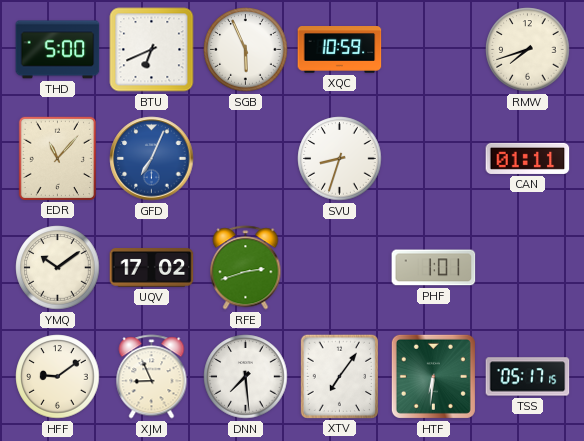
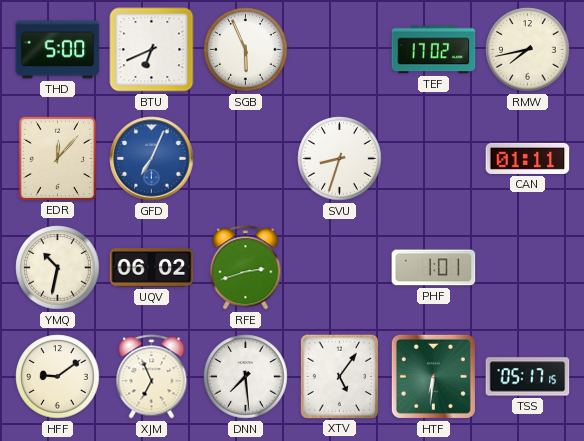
XQC: 10:59 -> none
TEF: none -> 17:02
RMW: 7:42 -> 7:43
EDR: 11:07 -> 12:07
YMQ: 10:09 -> 10:32
UQV: 17:02 -> 06:02
XJM: 8:56 -> 6:56
XTV: 7:06 -> 5:06
